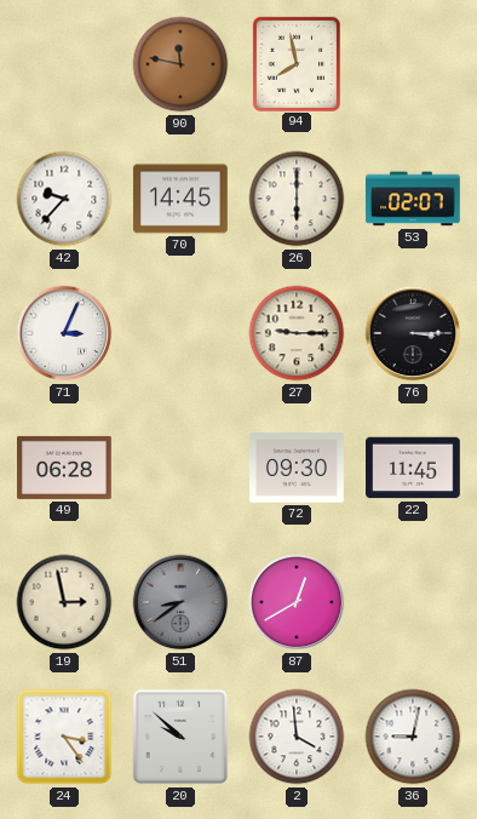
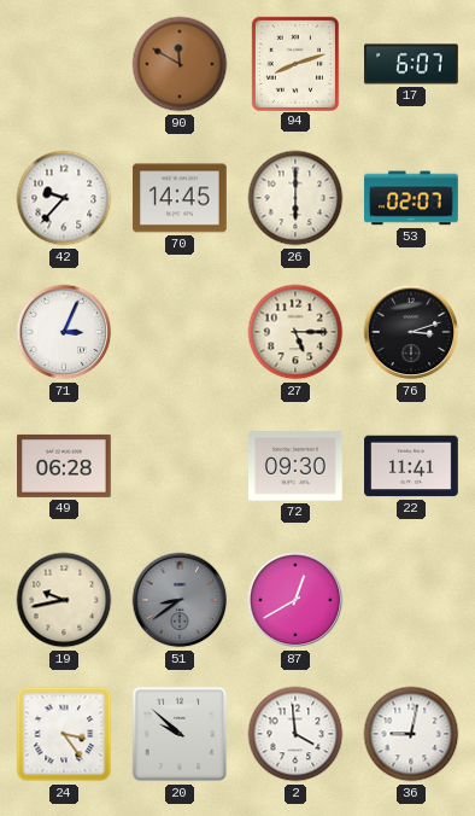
90: 11:47 -> 11:50
94: 7:58 -> 8:12
17: none -> 6:07
27: 9:15 -> 5:15
76: 3:15 -> 3:12
22: 11:45 -> 11:41
19: 2:58 -> 9:43
